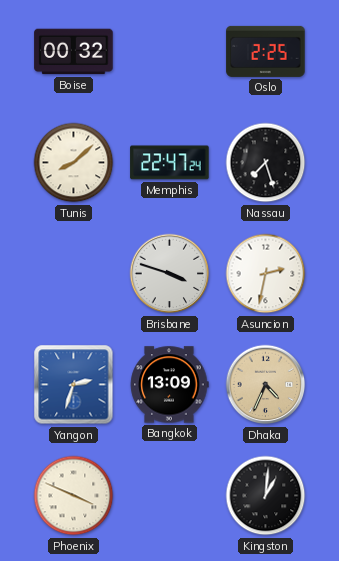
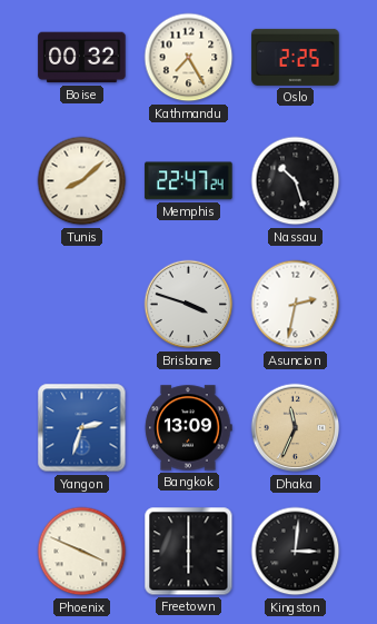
Kathmandu: none -> 7:25
Nassau: 7:27 -> 10:27
Dhaka: 4:34 -> 11:34
Freetown: none -> 6:00
Kingston: 1:01 -> 3:01
